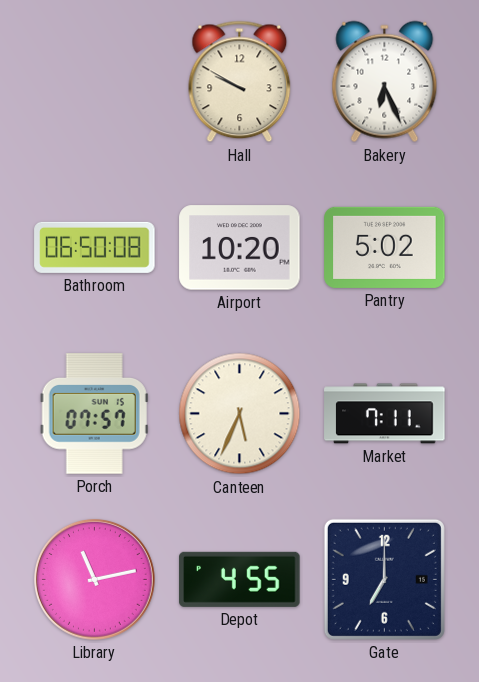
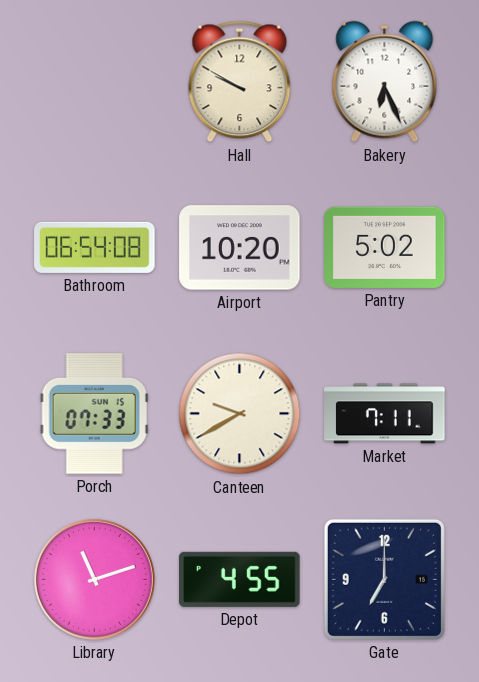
Bathroom: 06:50 -> 06:54
Porch: 07:57 -> 07:33
Canteen: 5:34 -> 9:40
Library: 11:13 -> 11:12
